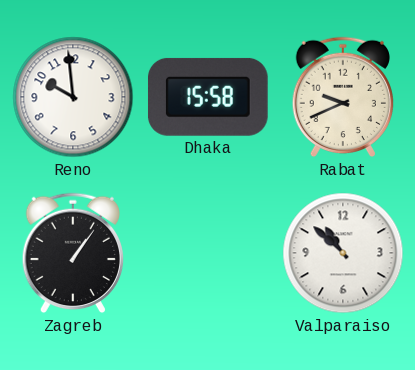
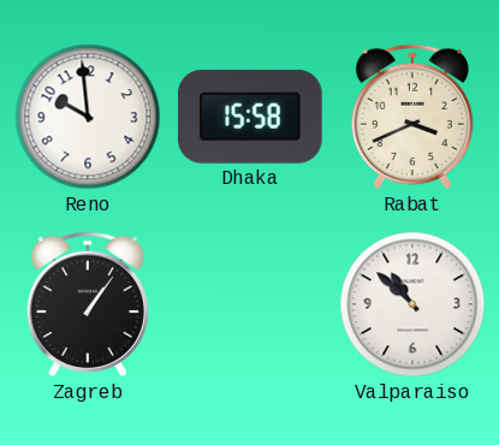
Rabat: 9:41 -> 3:41
